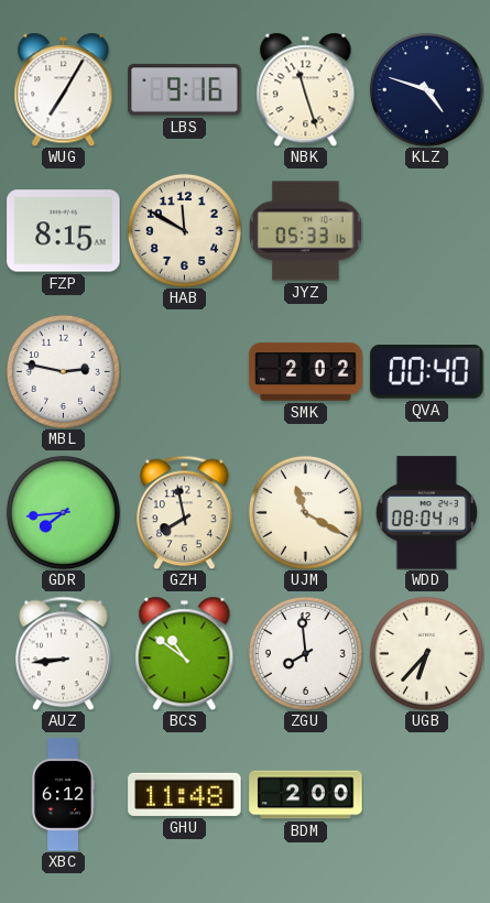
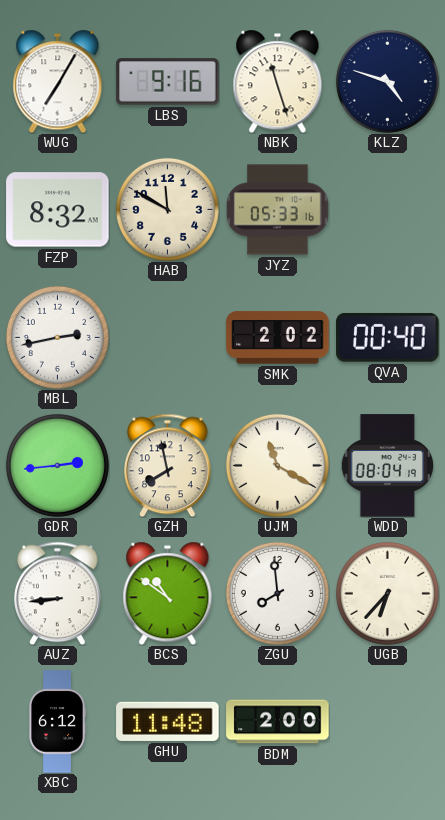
FZP: 8:15 -> 8:32
MBL: 2:47 -> 2:43
GDR: 7:44 -> 2:44
